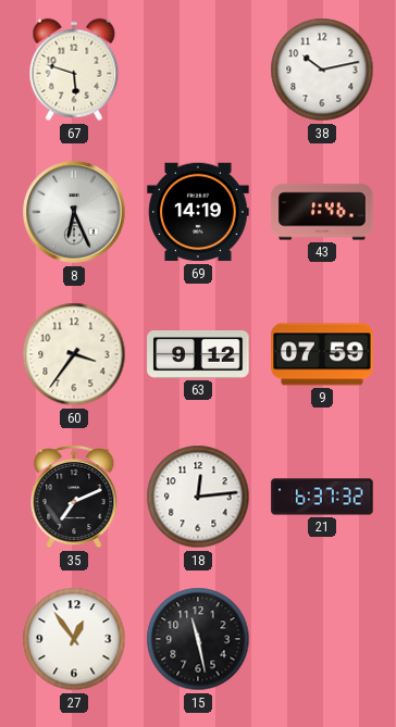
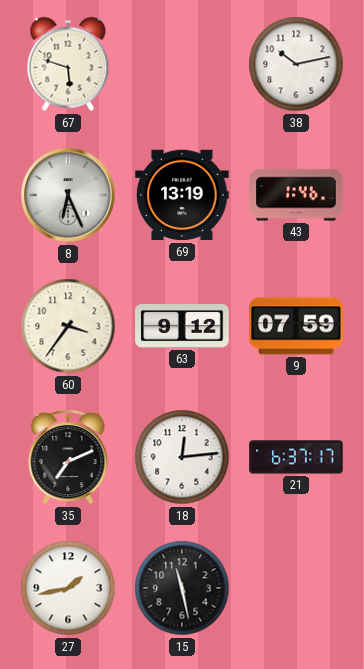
69: 14:19 -> 13:19
21: 6:37:32 -> 6:37:17
27: 12:54 -> 1:43
